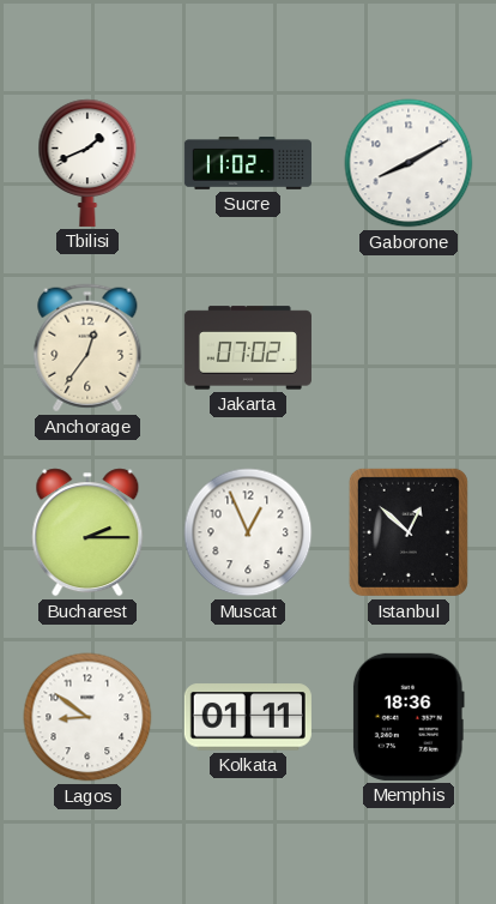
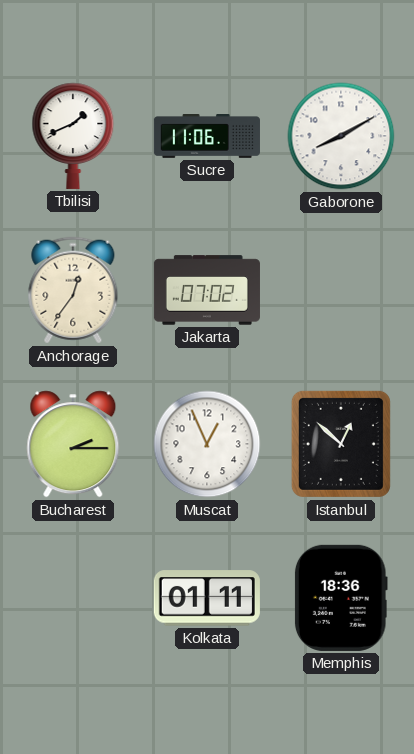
Sucre: 11:02 -> 11:06
Lagos: 8:51 -> none
